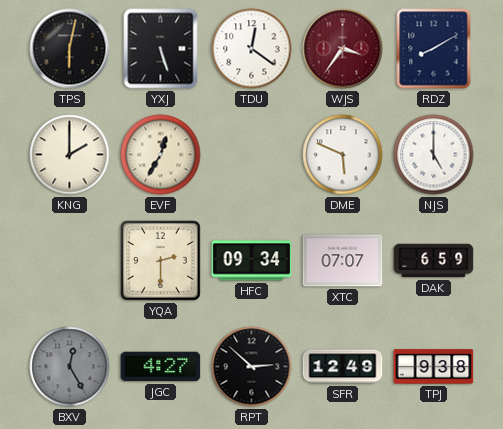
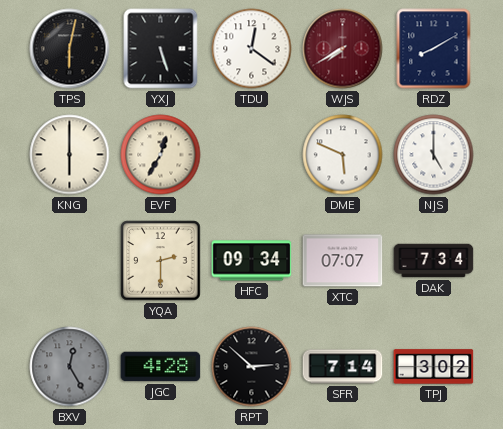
WJS: 3:36 -> 7:40
KNG: 2:00 -> 6:00
DAK: 6:59 -> 7:34
JGC: 4:27 -> 4:28
SFR: 12:49 -> 7:14
TPJ: 9:38 -> 3:02
